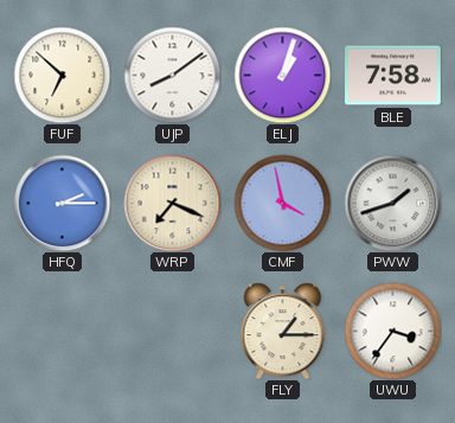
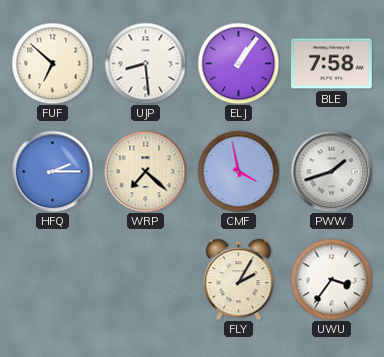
UJP: 8:09 -> 8:29
ELJ: 1:03 -> 1:06
WRP: 7:19 -> 7:22
FLY: 1:15 -> 2:05
